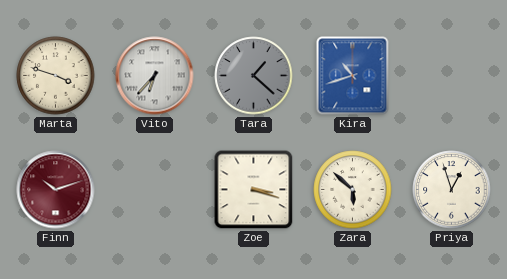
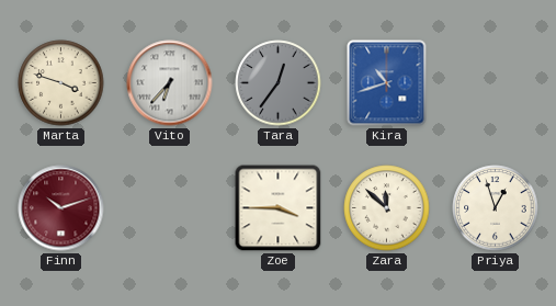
Tara: 1:22 -> 12:36
Zoe: 3:18 -> 3:45
Zara: 5:52 -> 11:52
